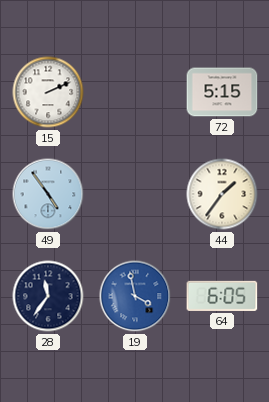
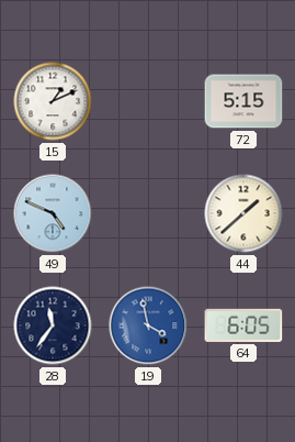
15: 2:11 -> 1:11
49: 4:54 -> 4:49
44: 1:36 -> 1:38
